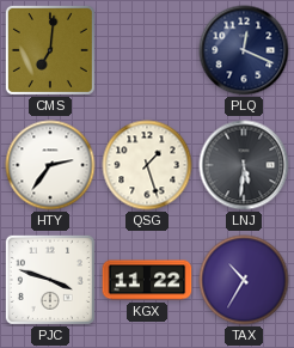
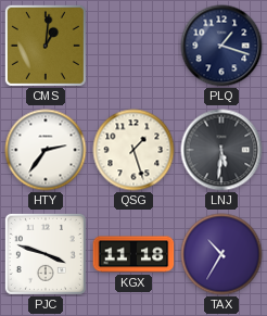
CMS: 7:01 -> 1:01
PLQ: 12:19 -> 1:18
KGX: 11:22 -> 11:18
